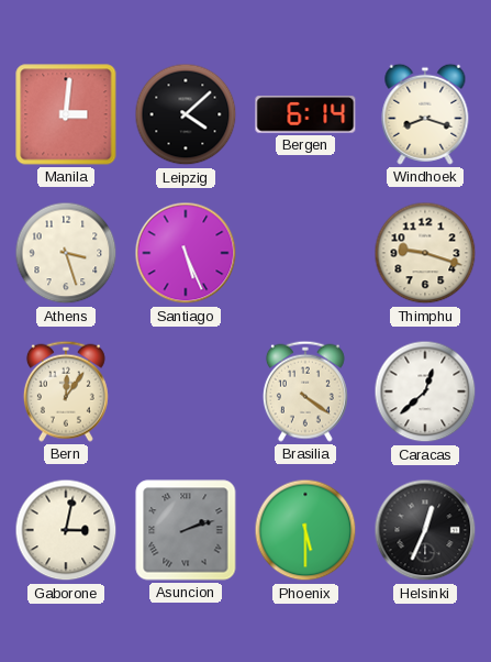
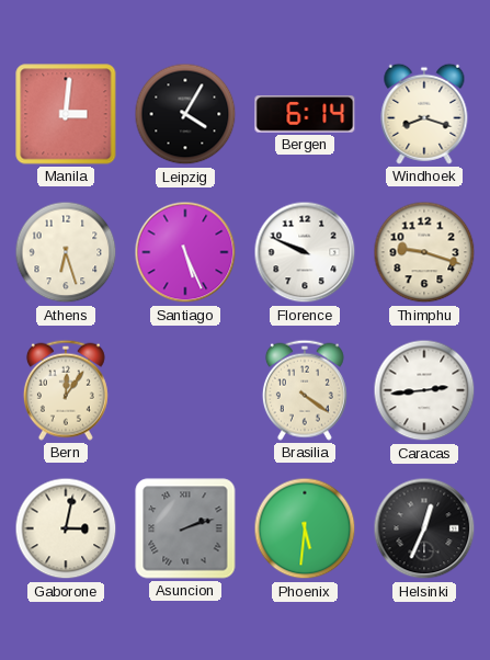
Leipzig: 4:08 -> 4:05
Athens: 3:27 -> 6:27
Florence: none -> 9:49
Caracas: 12:38 -> 2:44
Phoenix: 5:30 -> 5:31
